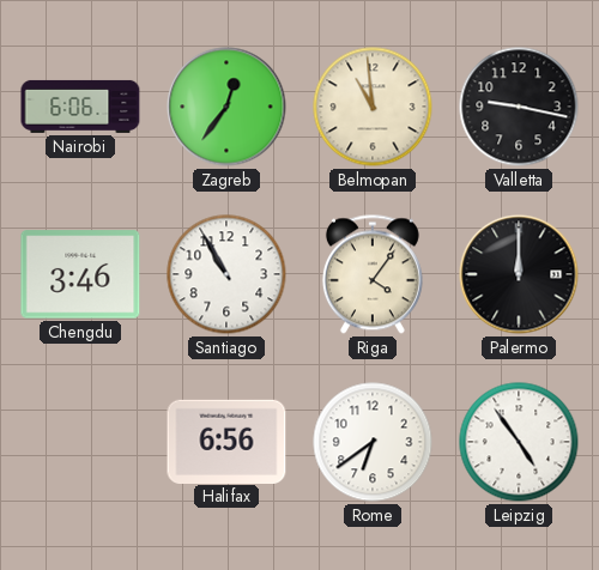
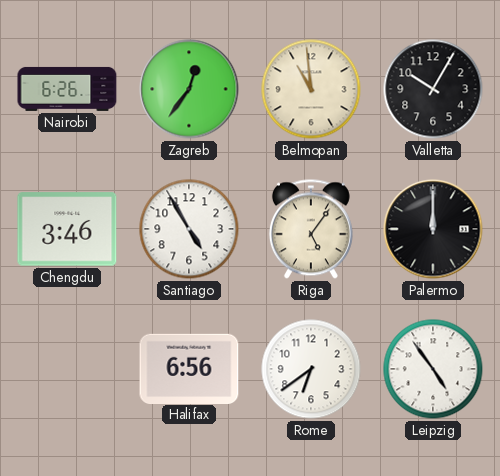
Nairobi: 6:06 -> 6:26
Valletta: 9:17 -> 10:05
Santiago: 10:55 -> 4:55
Riga: 4:06 -> 5:06
